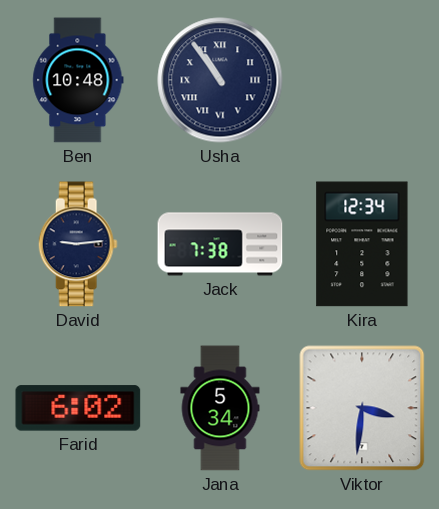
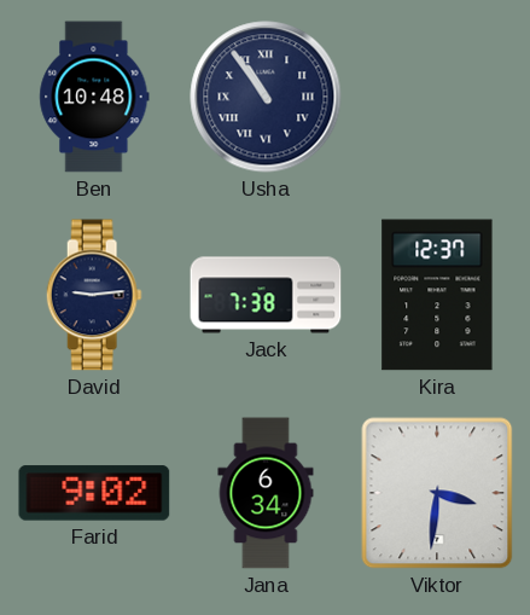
Kira: 12:34 -> 12:37
Farid: 6:02 -> 9:02
Jana: 5:34 -> 6:34
